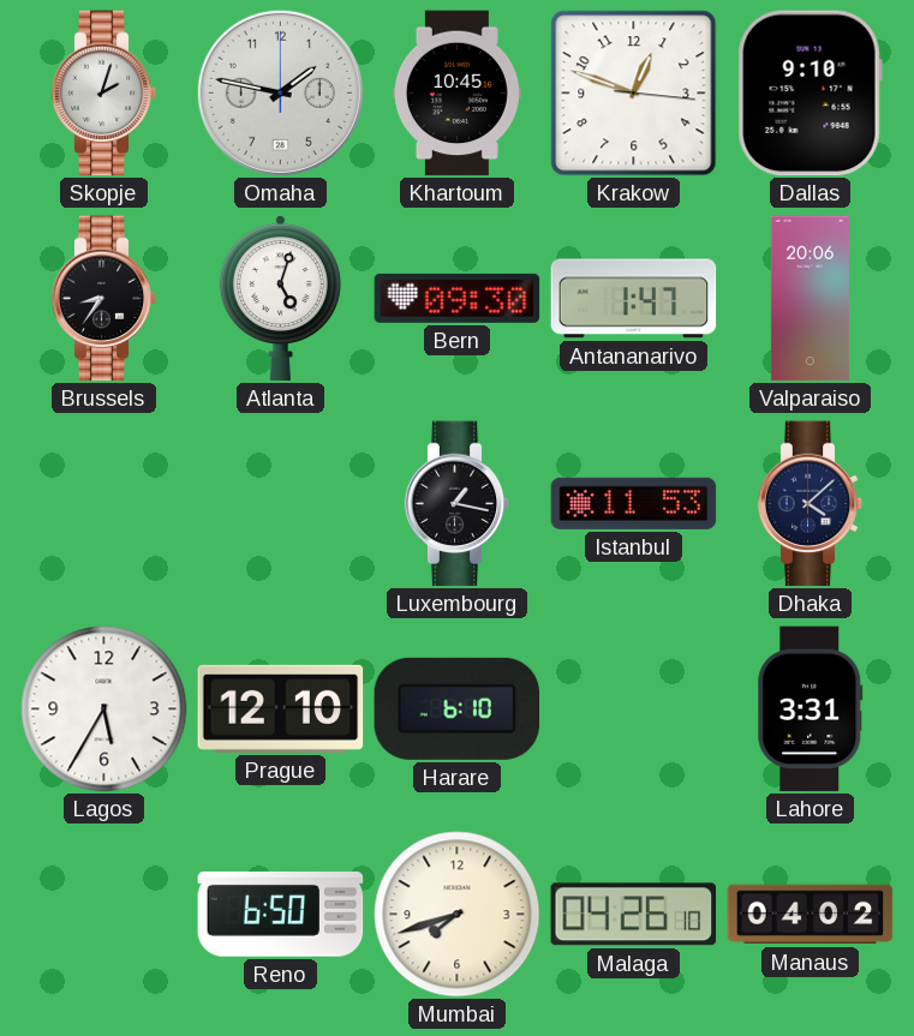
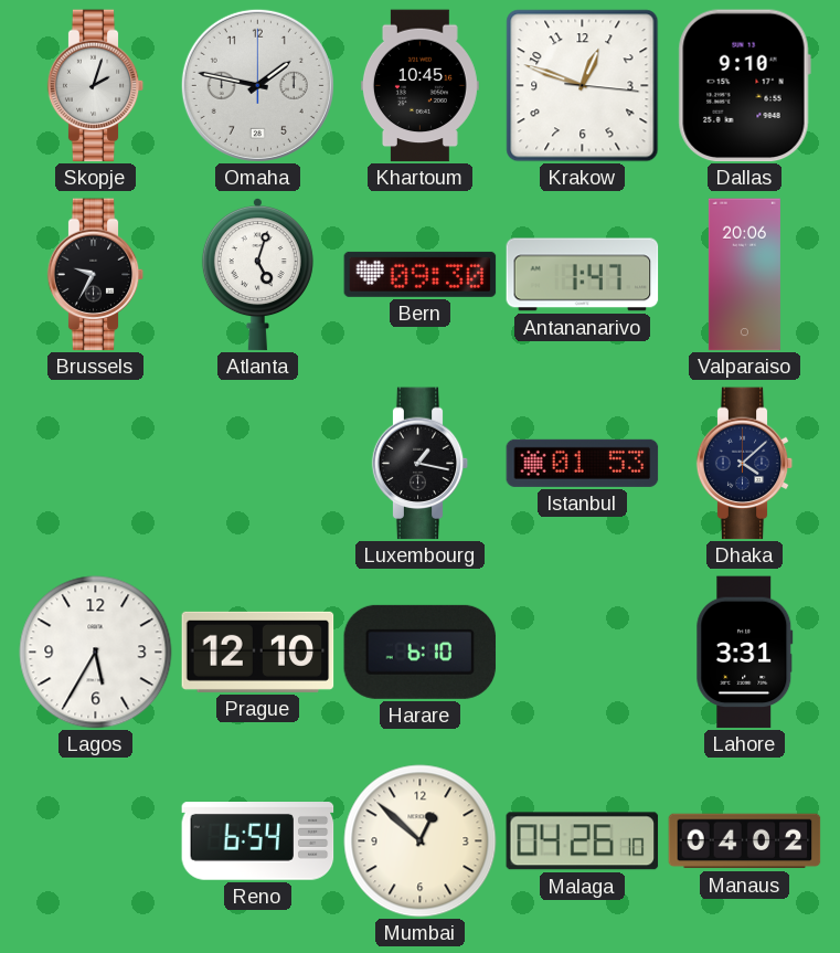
Brussels: 8:36 -> 9:35
Istanbul: 11:53 -> 01:53
Reno: 6:50 -> 6:54
Mumbai: 7:42 -> 12:52
